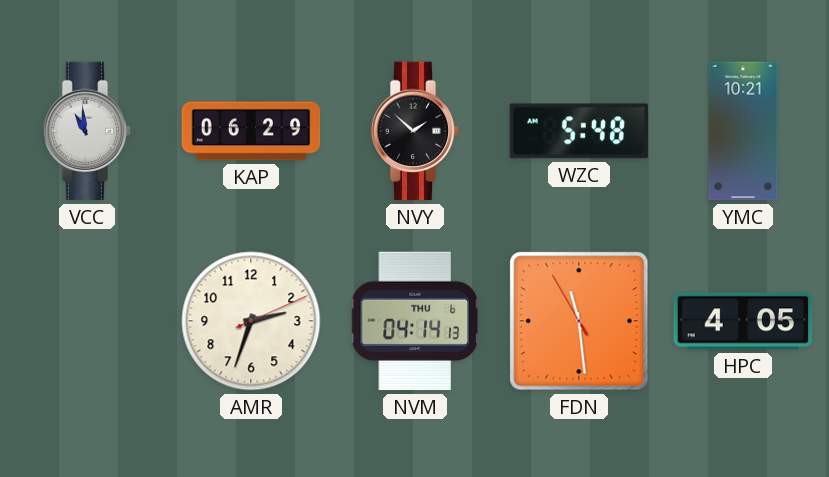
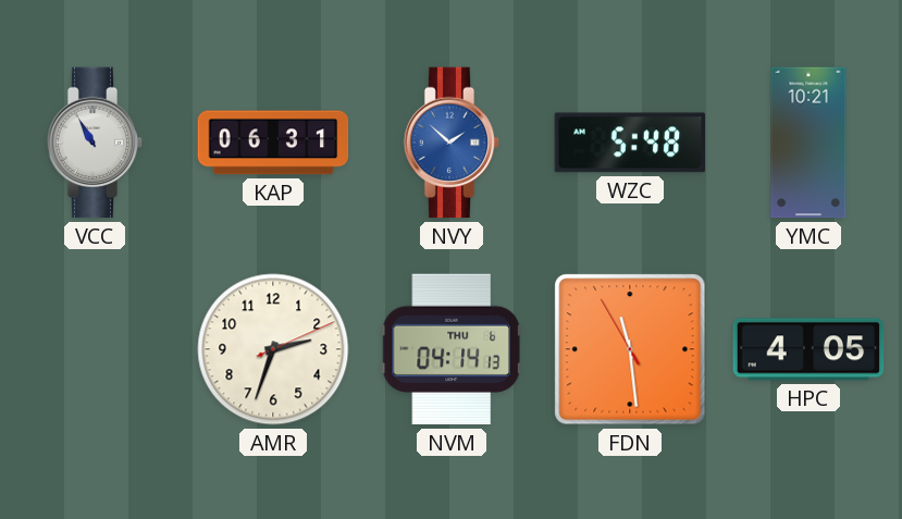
VCC: 10:59 -> 10:55
KAP: 06:29 -> 06:31
NVY dial: black -> blue
